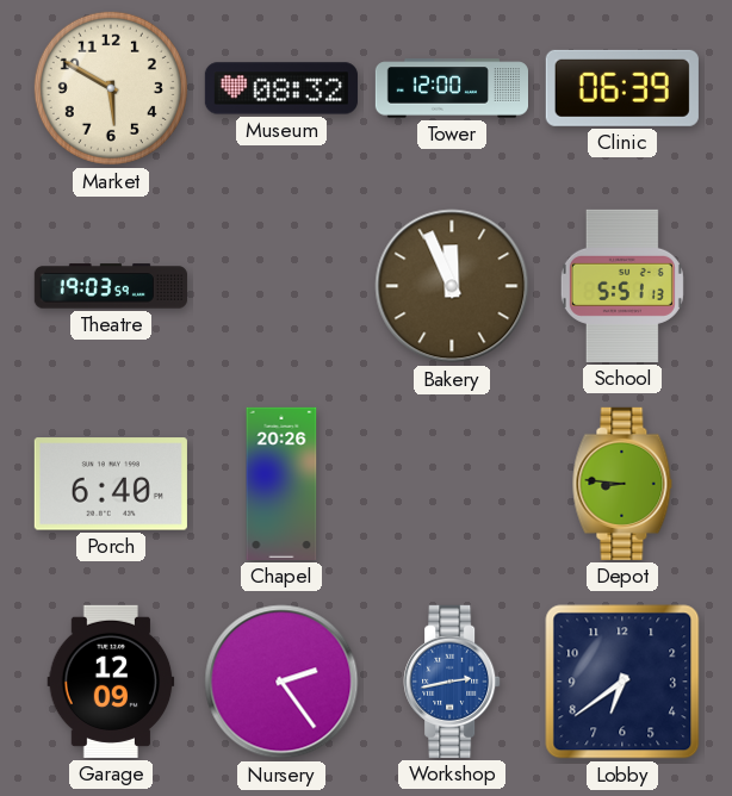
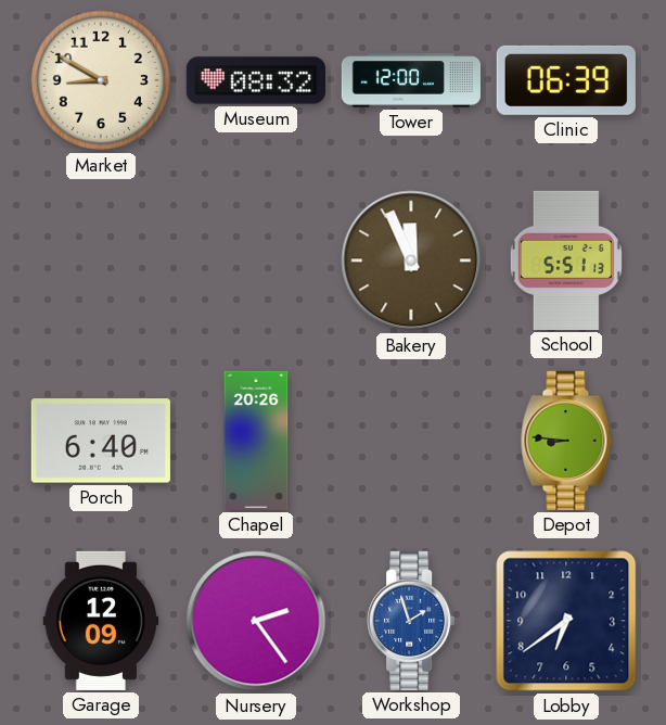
Market: 5:50 -> 8:50
Theatre: 19:03 -> none
Workshop: 2:43 -> 1:57
